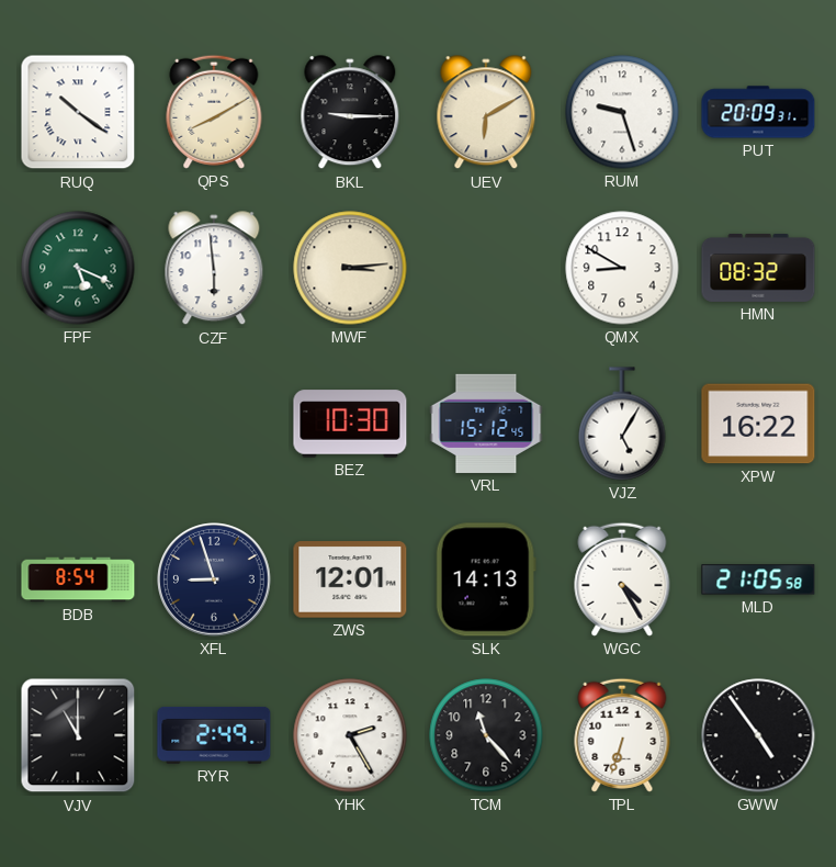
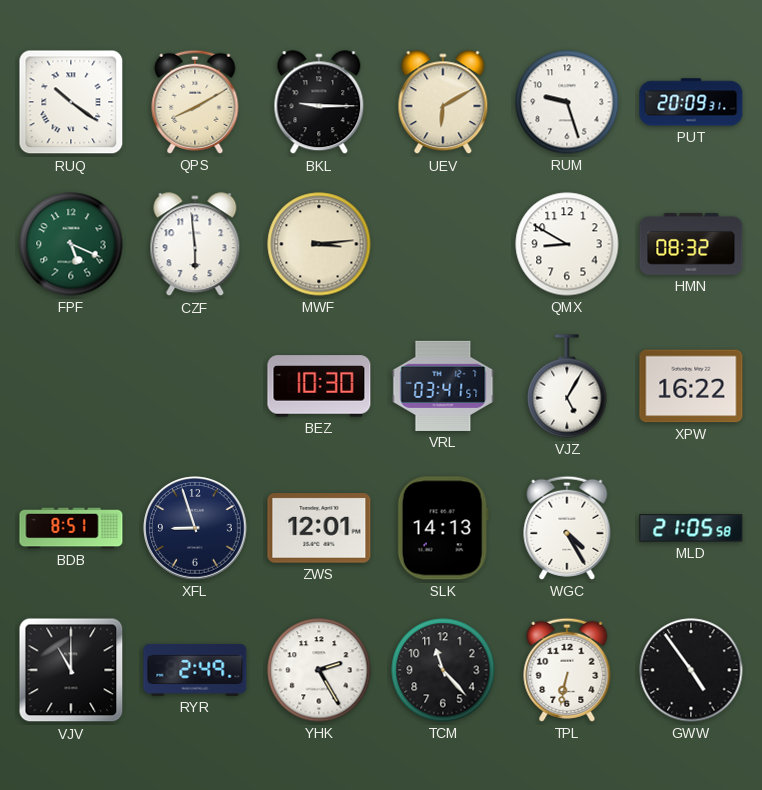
VRL: 15:12 -> 03:41
BDB: 8:54 -> 8:51
TPL: 6:33 -> 6:32
